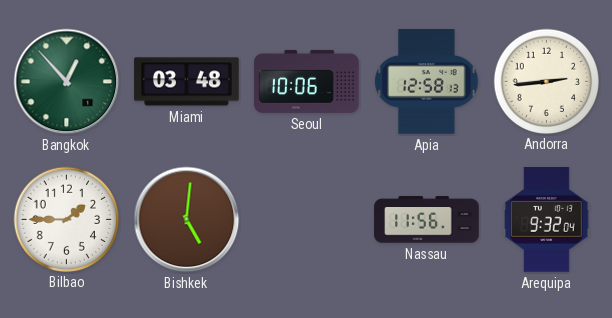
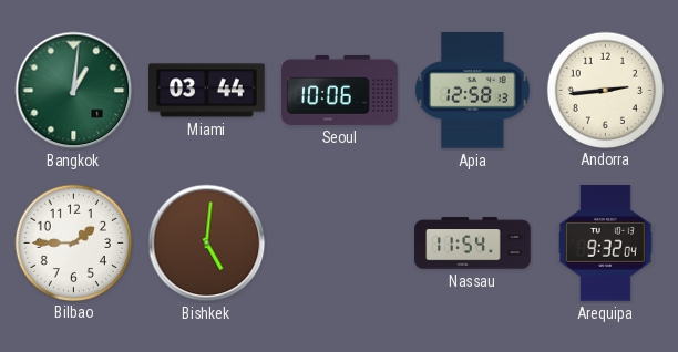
Bangkok: 12:53 -> 1:01
Miami: 03:48 -> 03:44
Nassau: 11:56 -> 11:54
